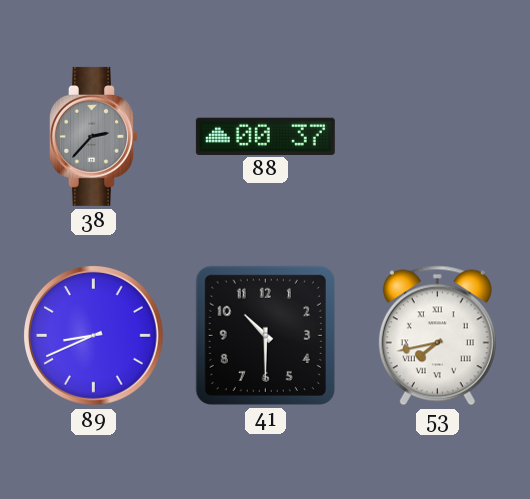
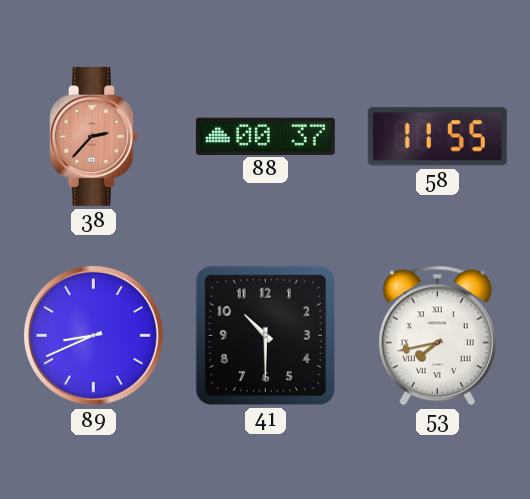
38 dial: grey -> salmon
58: none -> 11:55
